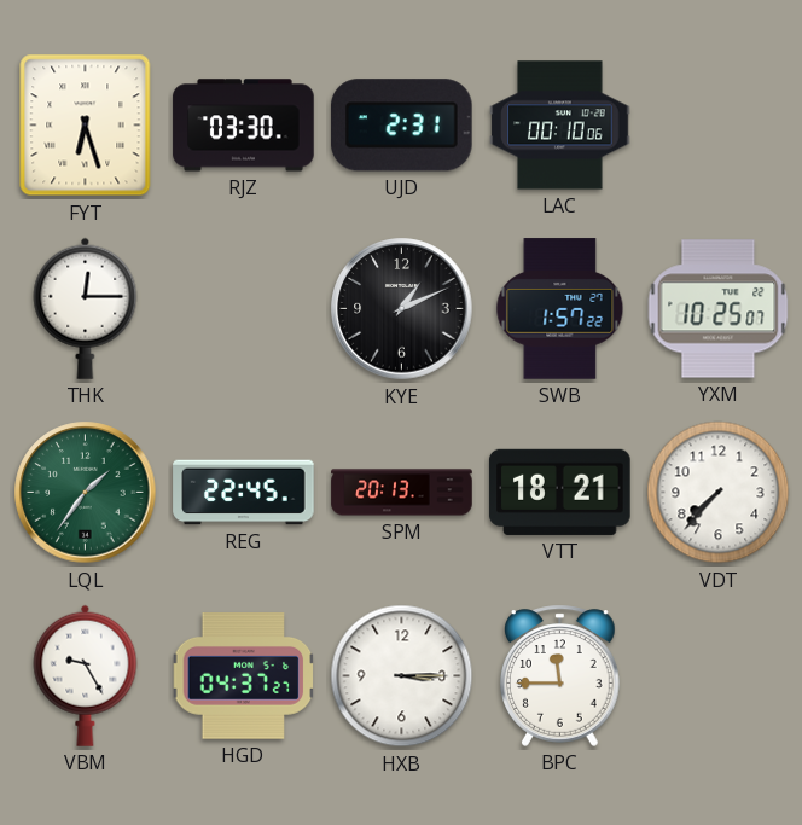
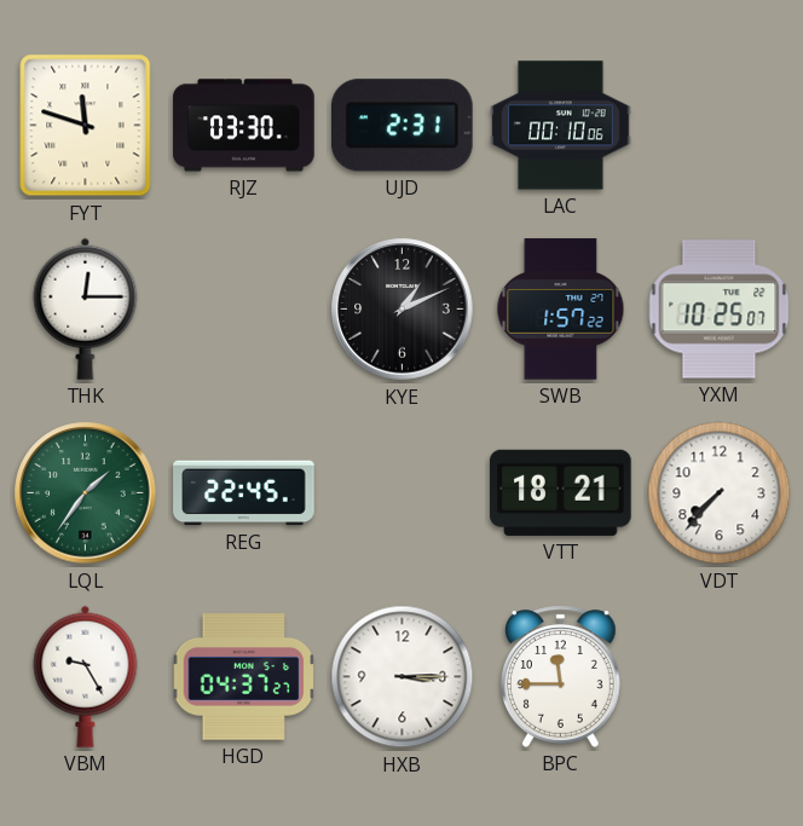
FYT: 6:27 -> 11:48
SPM: 20:13 -> none
